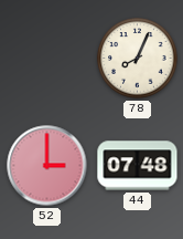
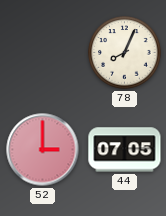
44: 07:48 -> 07:05
